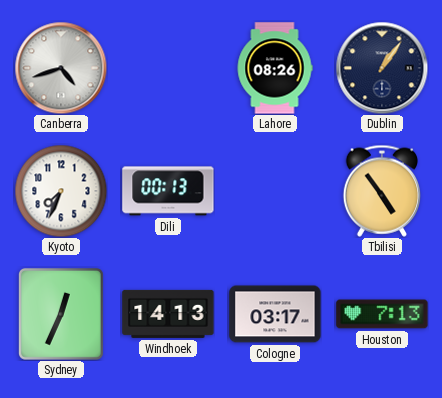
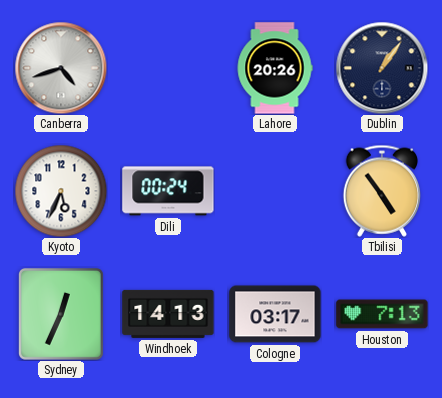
Lahore: 08:26 -> 20:26
Kyoto: 7:34 -> 5:34
Dili: 00:13 -> 00:24
